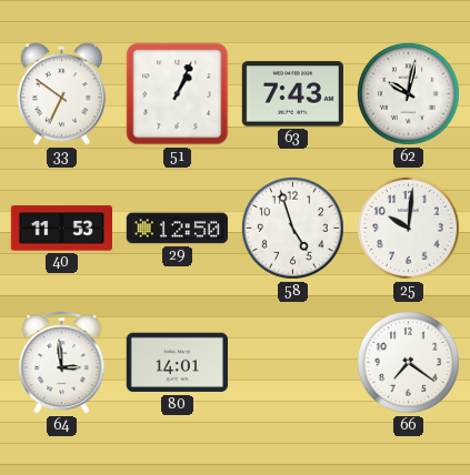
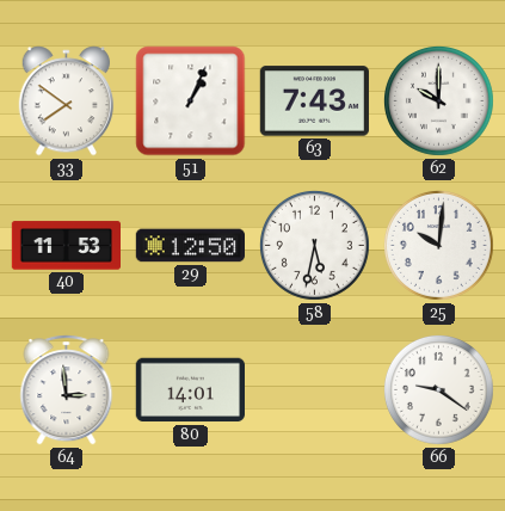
33: 6:51 -> 7:51
62: 10:02 -> 10:00
58: 4:57 -> 5:32
66: 7:21 -> 9:21
